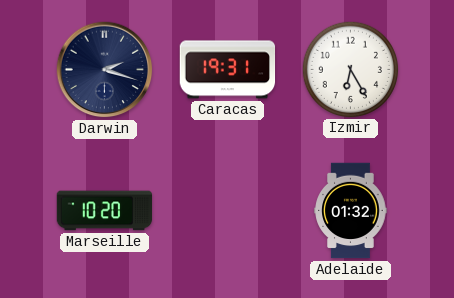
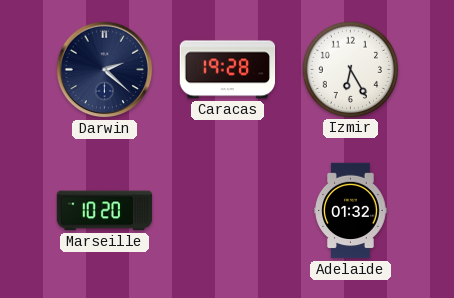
Darwin: 2:18 -> 2:22
Caracas: 19:31 -> 19:28
